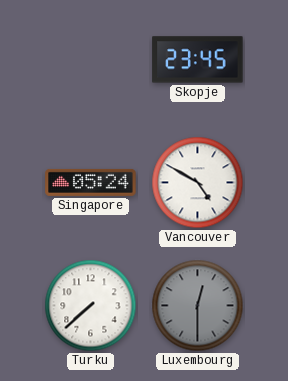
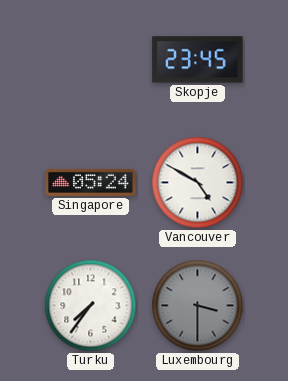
Turku: 7:38 -> 7:36
Luxembourg: 12:30 -> 3:30
